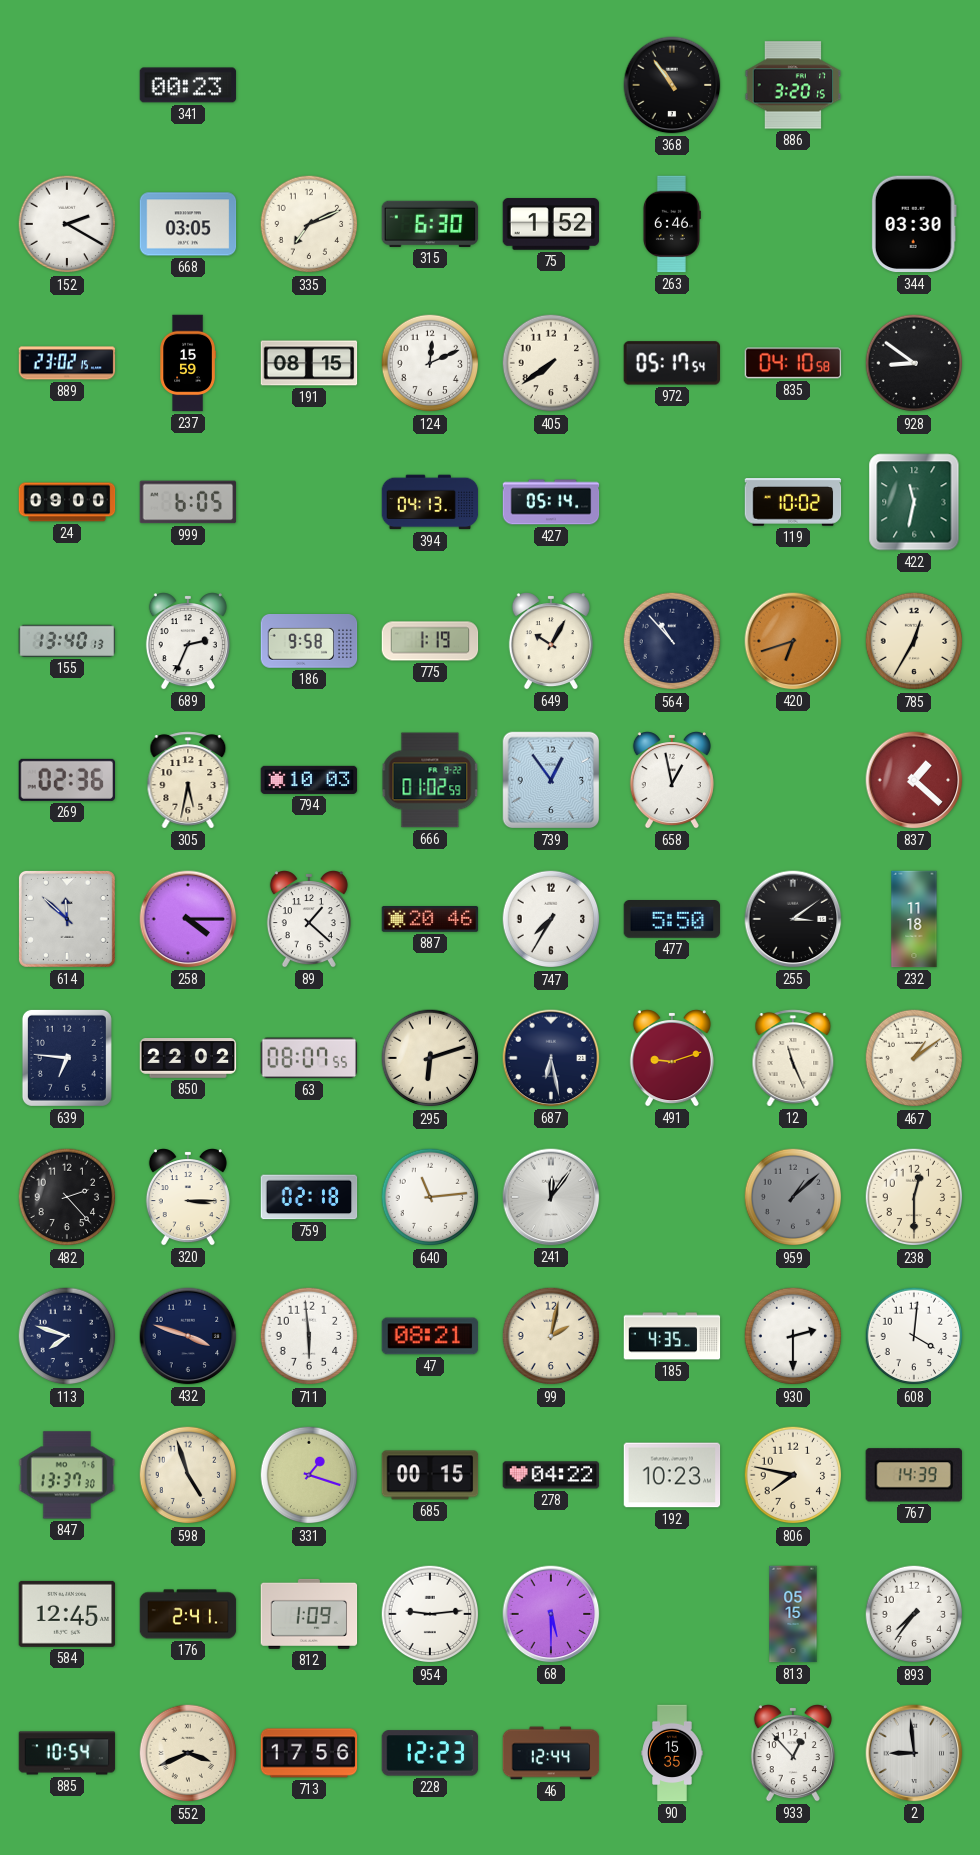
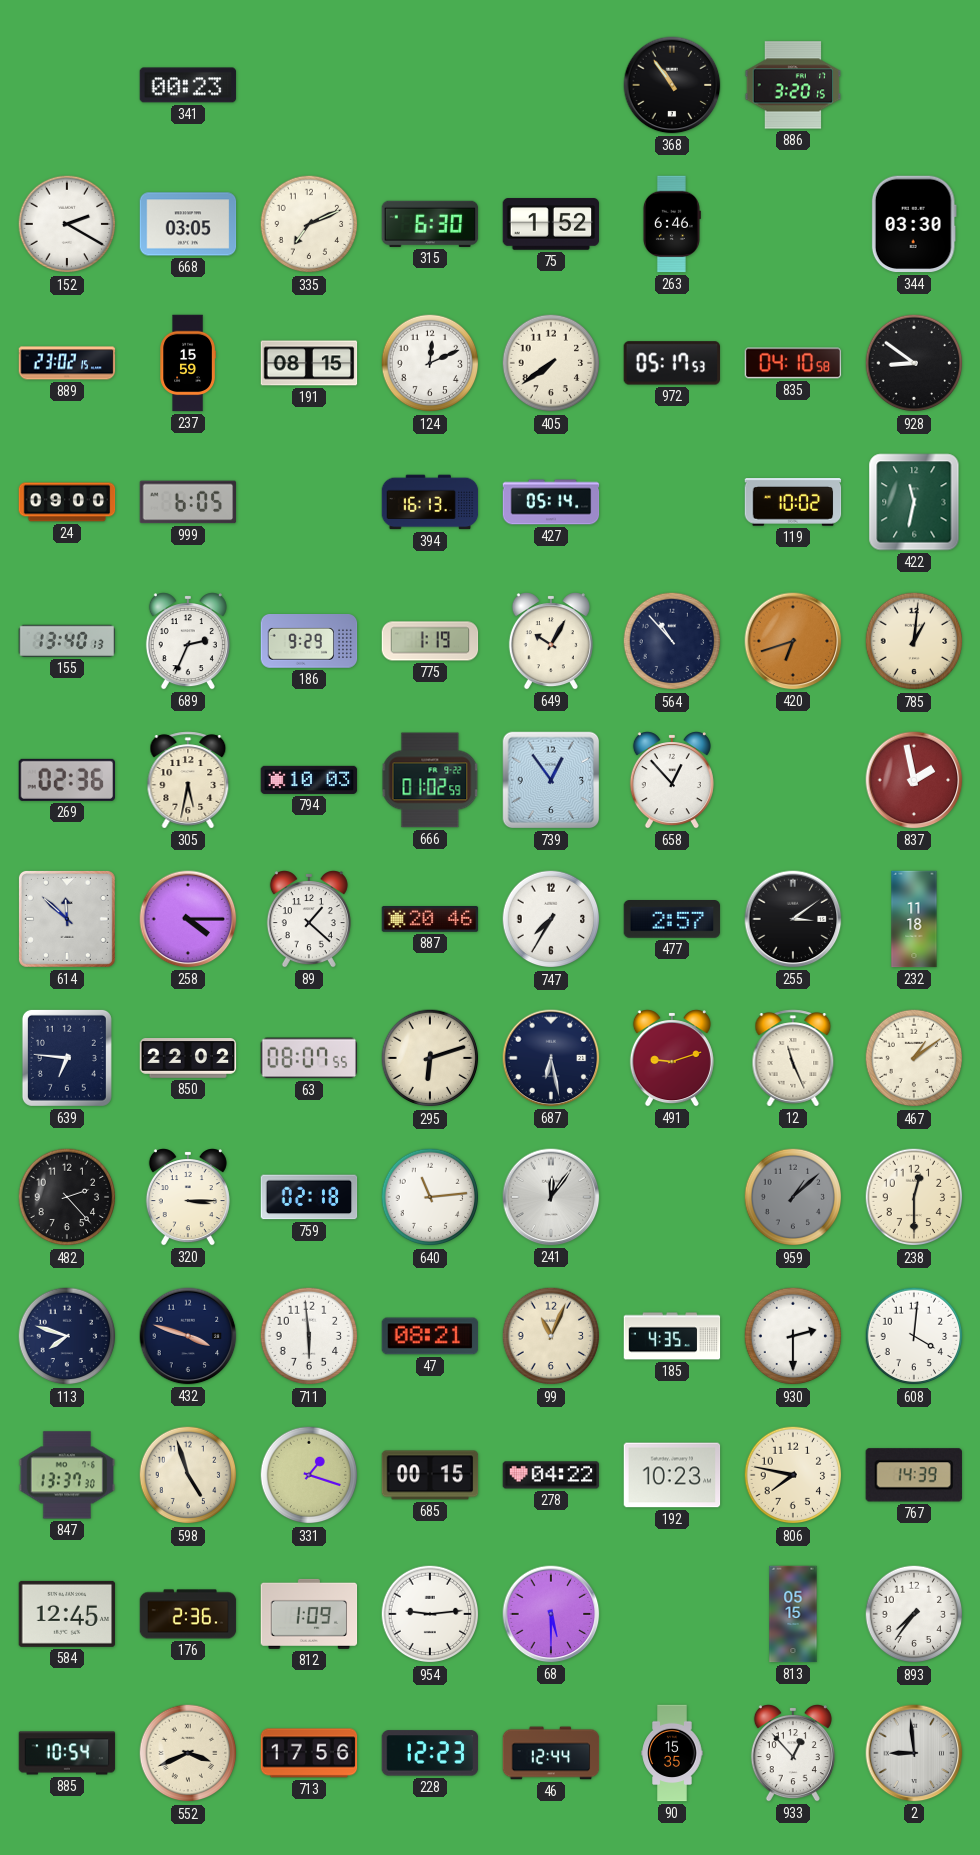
972: 05:17:54 -> 05:17:53
394: 04:13 -> 16:13
186: 9:58 -> 9:29
785: 12:35 -> 1:01
658: 12:58 -> 12:53
837: 1:22 -> 1:58
477: 5:50 -> 2:57
99: 2:02 -> 11:04
176: 2:41 -> 2:36
